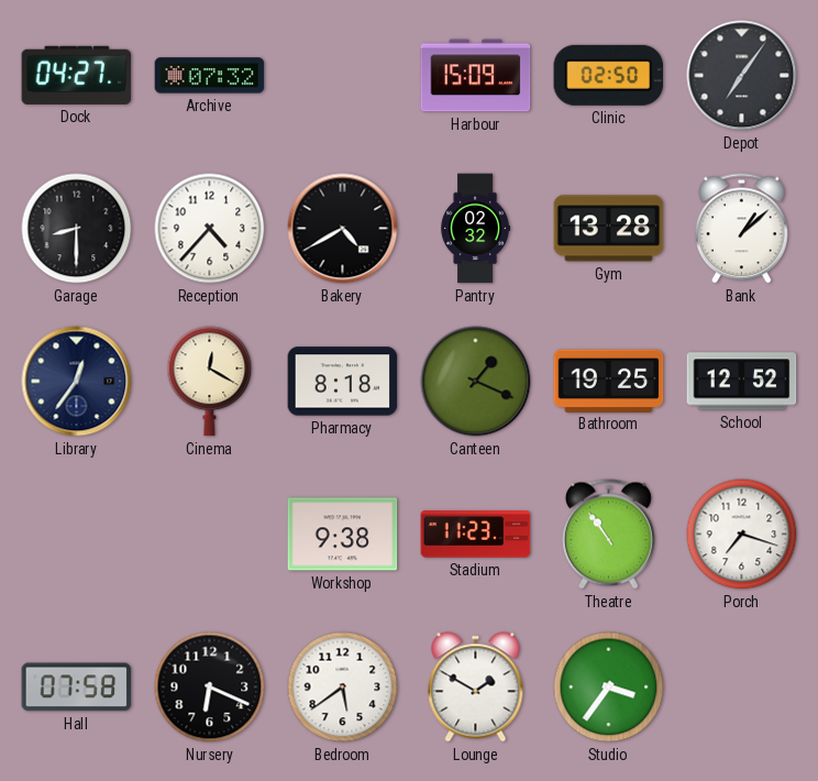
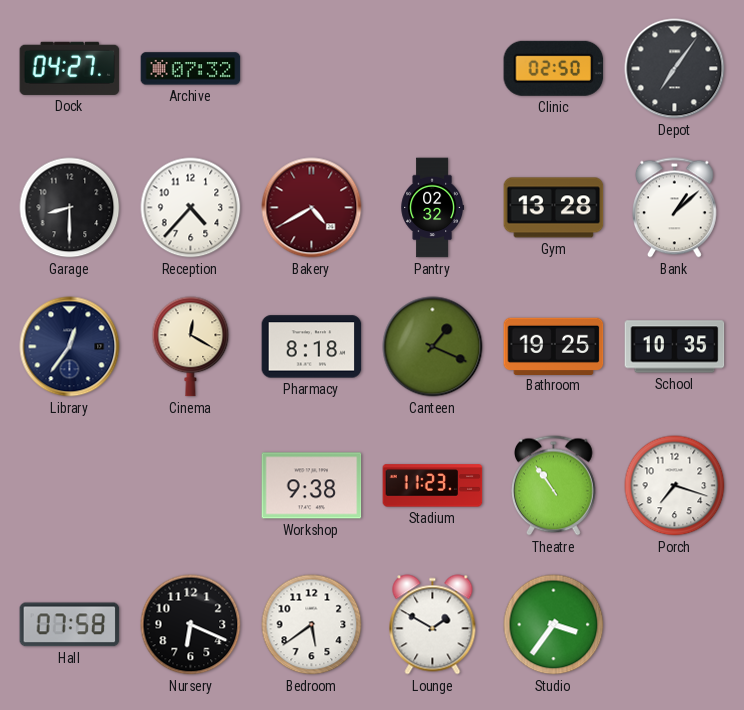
Harbour: 15:09 -> none
Bakery dial: black -> burgundy
School: 12:52 -> 10:35
